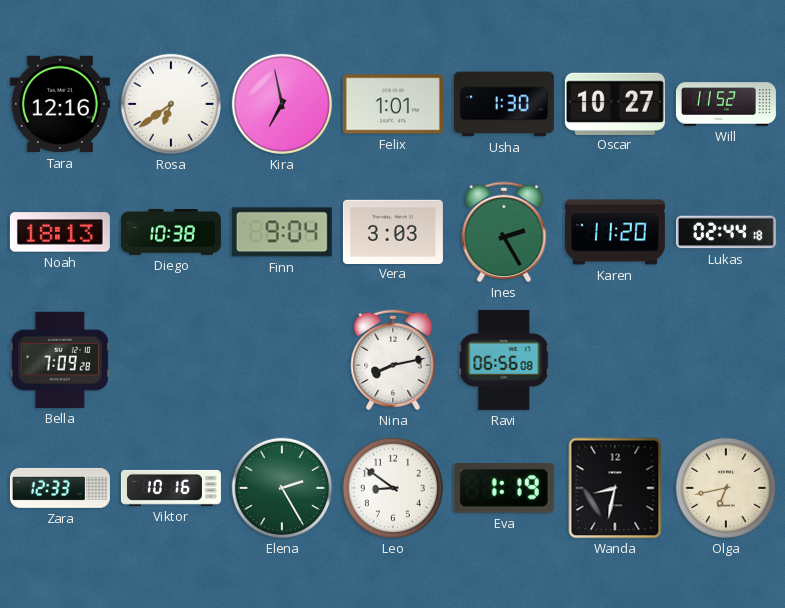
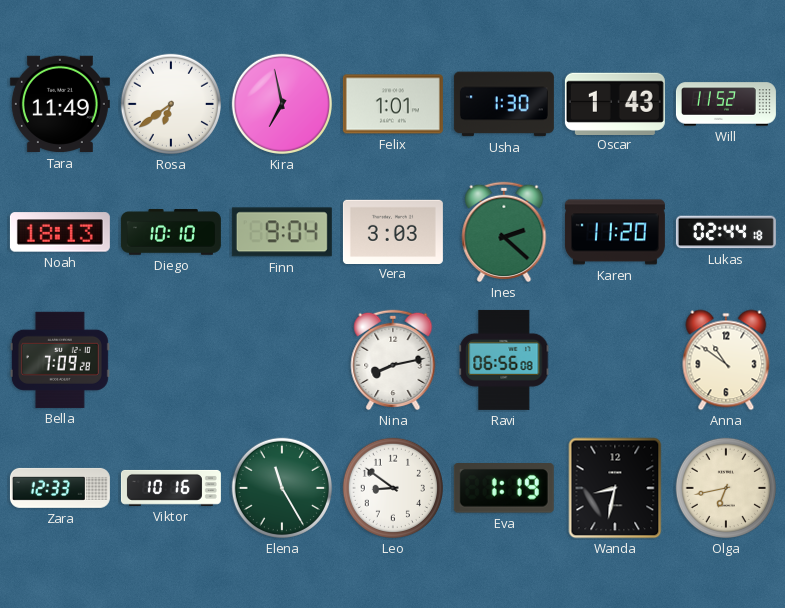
Tara: 12:16 -> 11:49
Oscar: 10:27 -> 1:43
Diego: 10:38 -> 10:10
Ines: 2:25 -> 2:22
Anna: none -> 10:51
Elena: 2:25 -> 11:25
